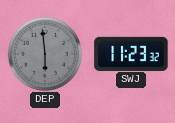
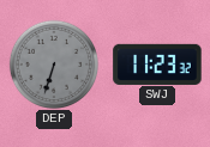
DEP: 5:59 -> 6:33
